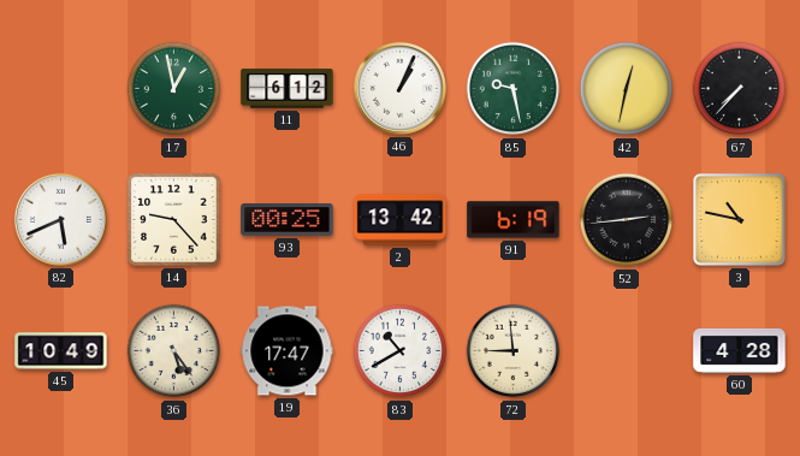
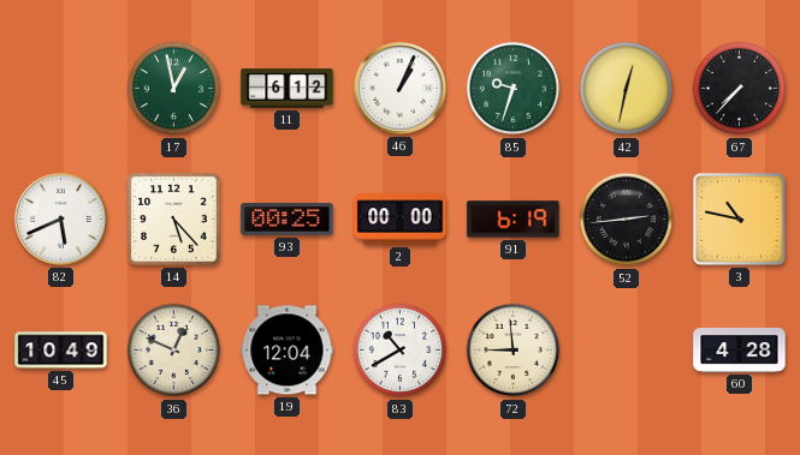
85: 9:28 -> 9:33
14: 9:23 -> 5:23
2: 13:42 -> 00:00
36: 5:24 -> 12:49
19: 17:47 -> 12:04
